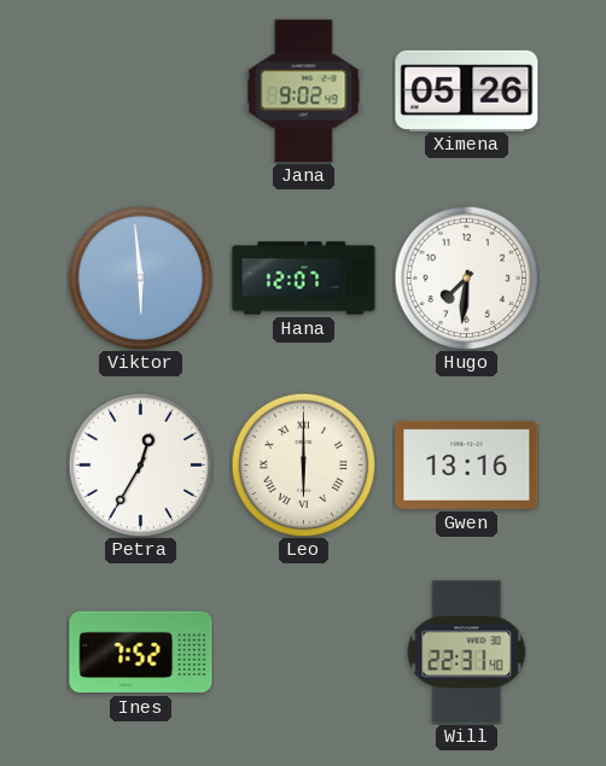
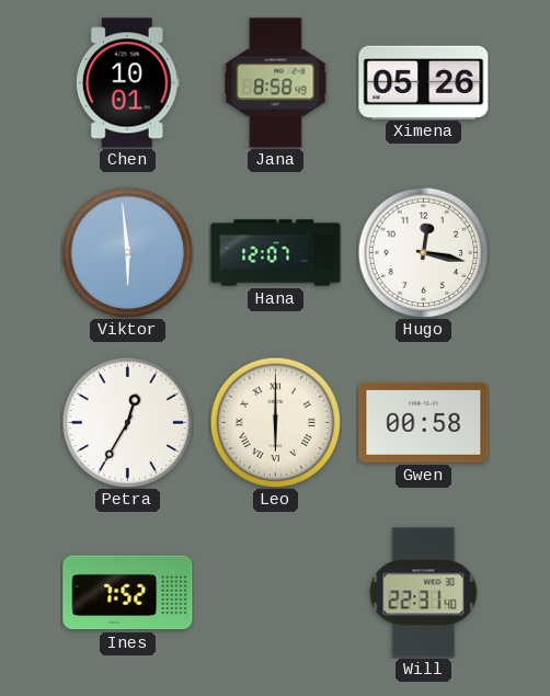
Chen: none -> 10:01
Jana: 9:02 -> 8:58
Hugo: 7:31 -> 12:17
Gwen: 13:16 -> 00:58
